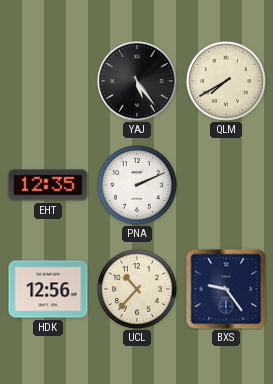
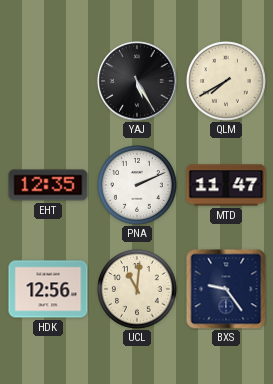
YAJ: 5:24 -> 5:25
MTD: none -> 11:47
UCL: 10:37 -> 11:01
